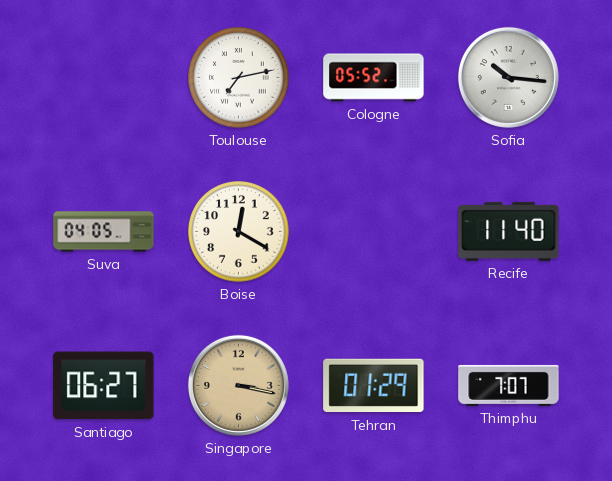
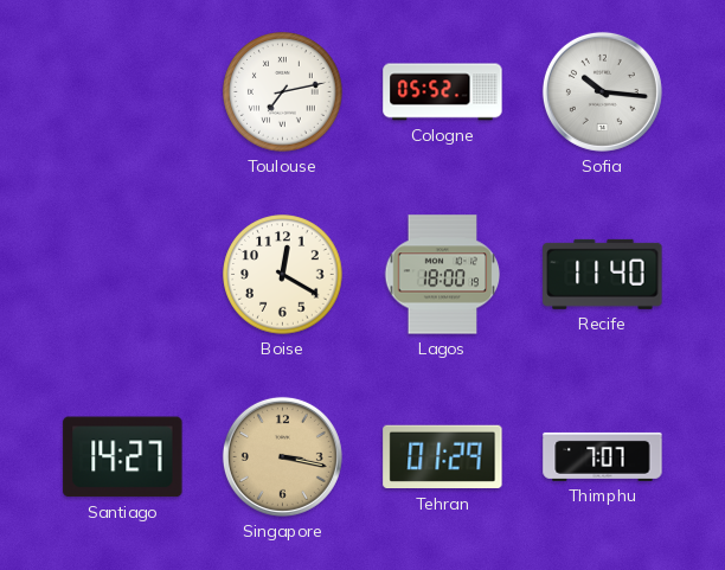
Suva: 04:05 -> none
Lagos: none -> 18:00
Santiago: 06:27 -> 14:27
